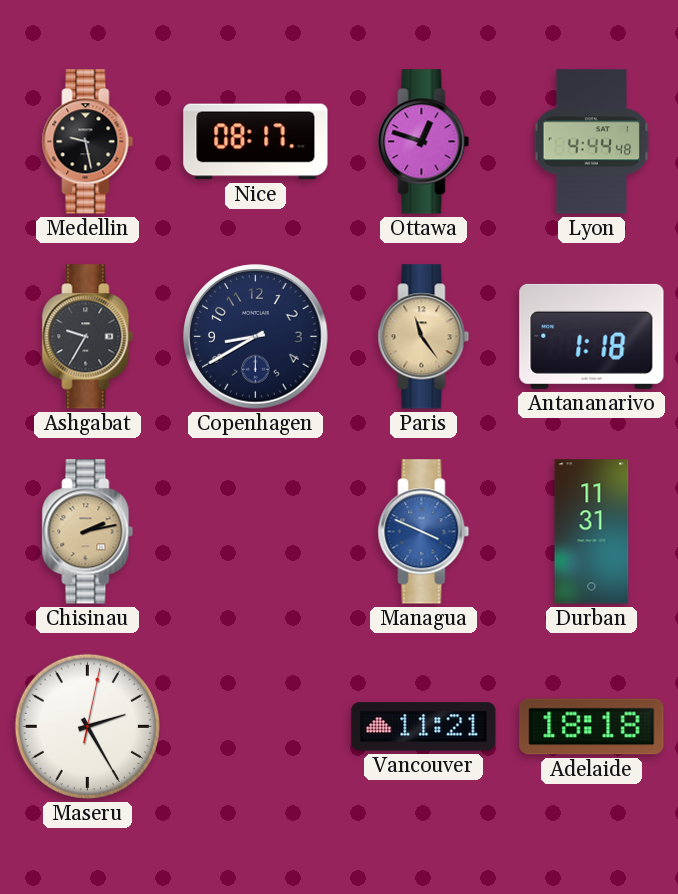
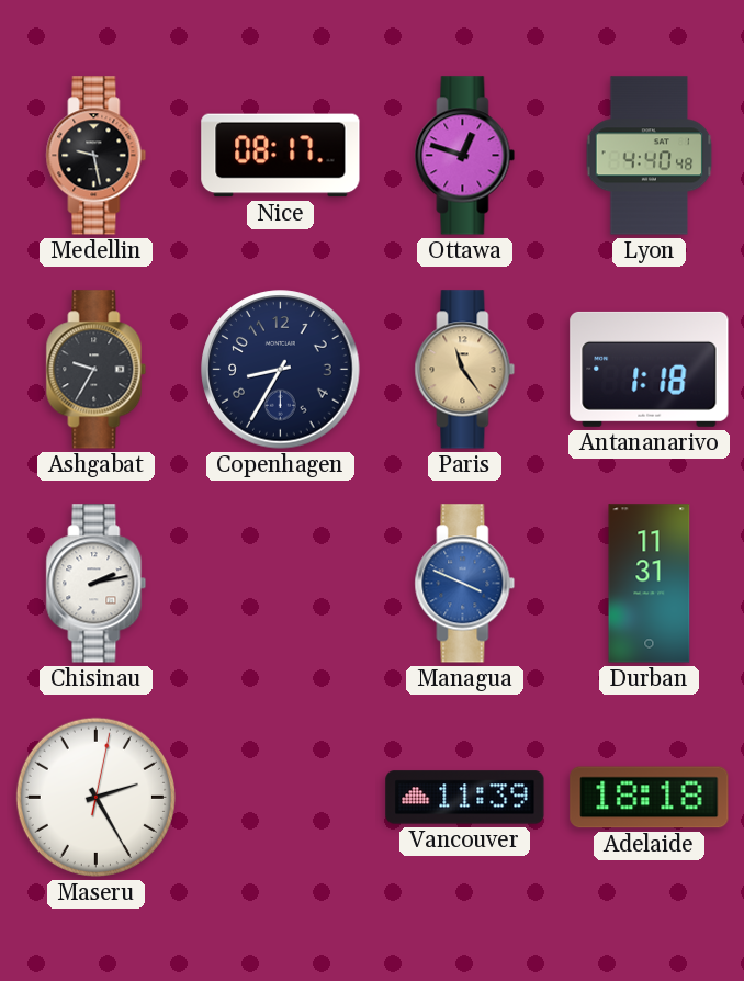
Lyon: 4:44 -> 4:40
Copenhagen: 8:40 -> 8:35
Chisinau dial: champagne -> white
Vancouver: 11:21 -> 11:39
